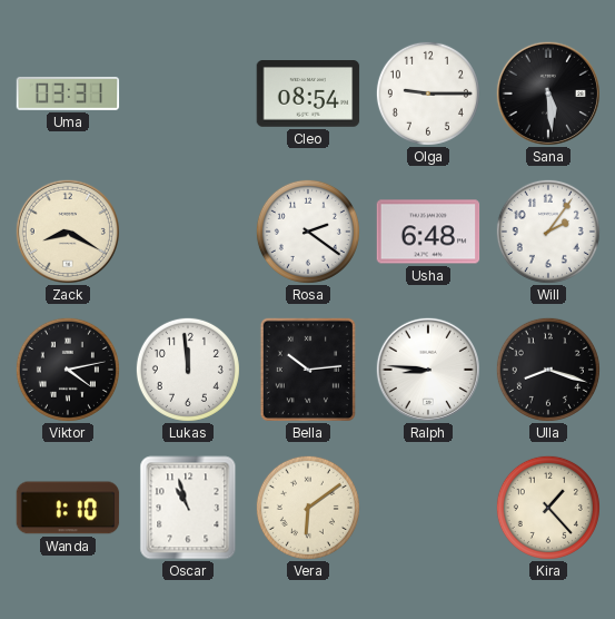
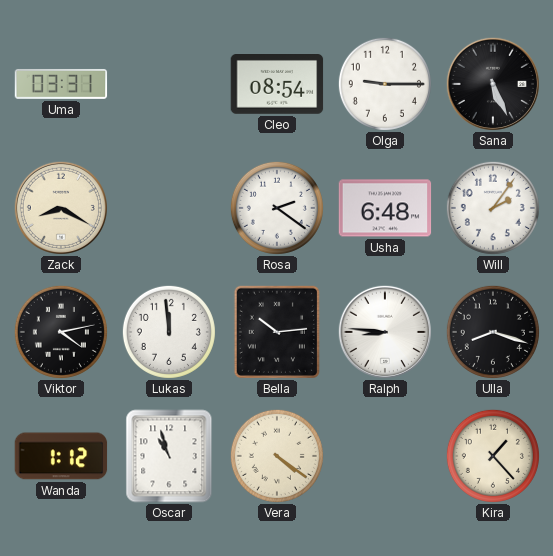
Sana: 5:29 -> 5:26
Wanda: 1:10 -> 1:12
Vera: 6:09 -> 4:21
